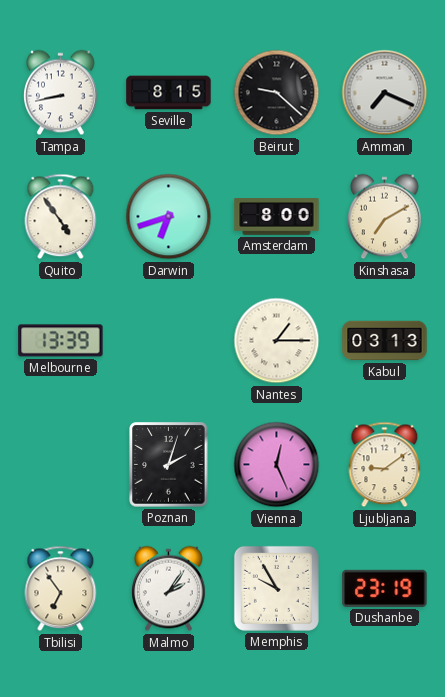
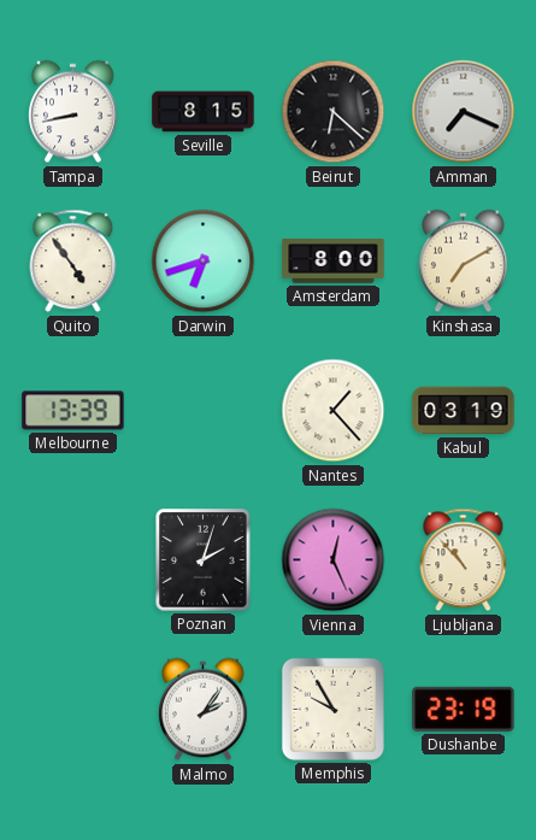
Beirut: 9:22 -> 6:22
Nantes: 1:15 -> 1:23
Kabul: 03:13 -> 03:19
Ljubljana: 9:09 -> 10:53
Tbilisi: 6:54 -> none
